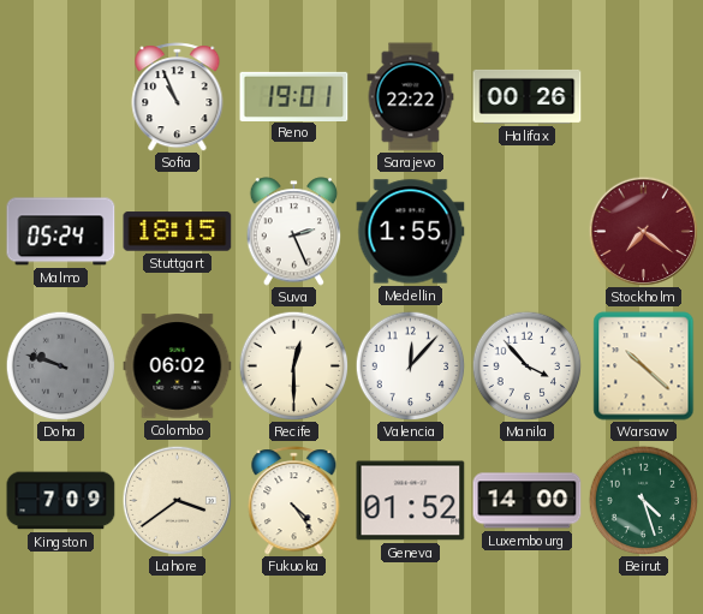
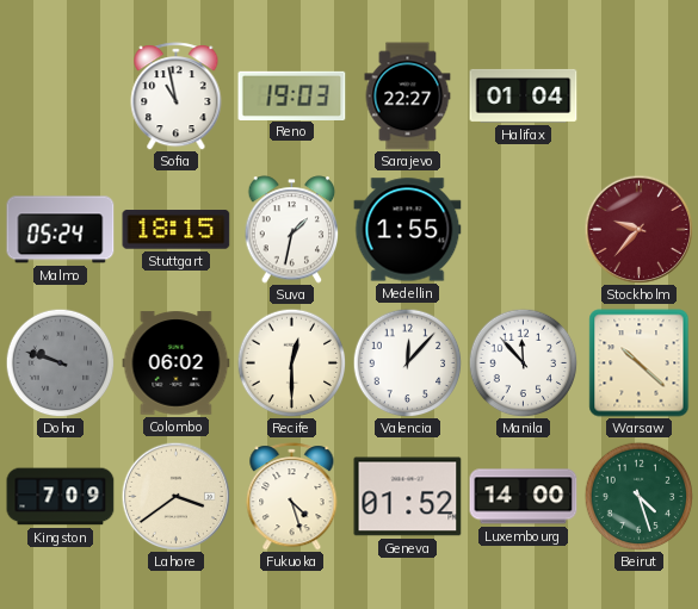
Sofia: 10:56 -> 10:58
Reno: 19:01 -> 19:03
Sarajevo: 22:22 -> 22:27
Halifax: 00:26 -> 01:04
Suva: 2:26 -> 1:32
Stockholm: 7:21 -> 9:37
Manila: 3:53 -> 11:53
Fukuoka: 4:24 -> 4:27
